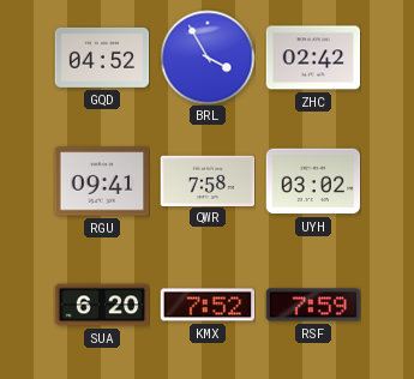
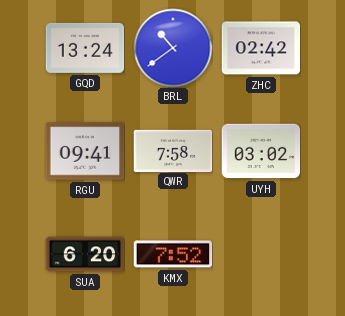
GQD: 04:52 -> 13:24
BRL: 3:55 -> 10:39
RSF: 7:59 -> none
